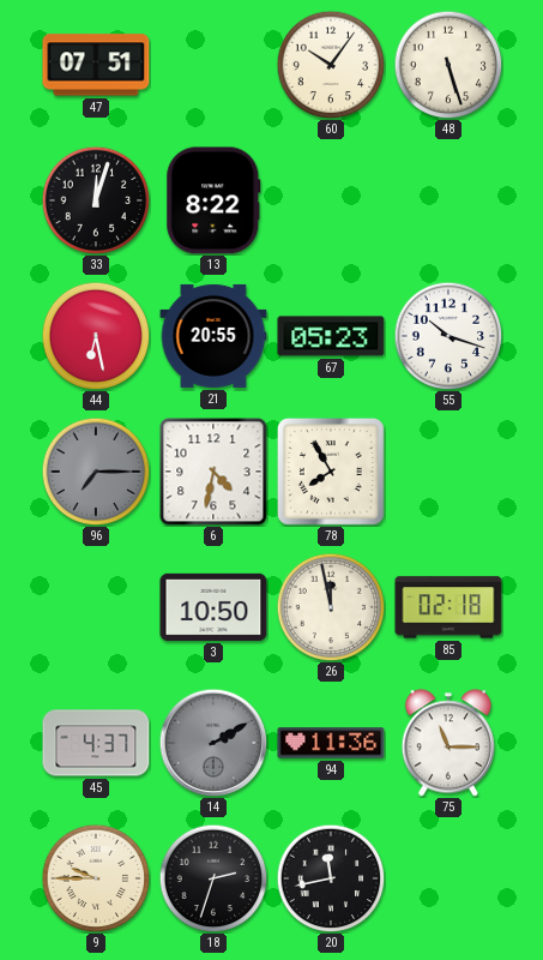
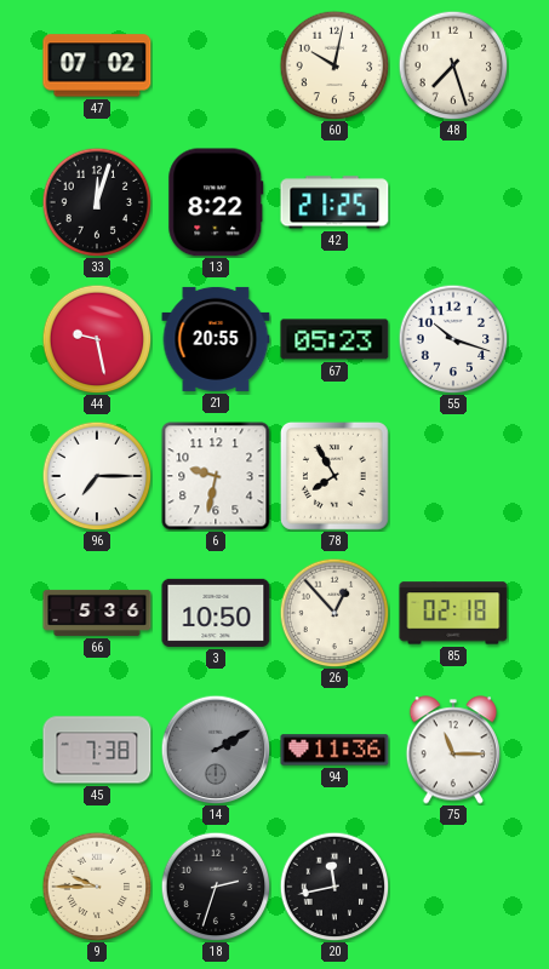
47: 07:51 -> 07:02
60: 10:06 -> 10:02
48: 5:27 -> 7:27
42: none -> 21:25
44: 6:28 -> 9:28
96 dial: grey -> white
6: 4:32 -> 9:32
66: none -> 5:36
26: 11:58 -> 12:53
45: 4:37 -> 7:38
